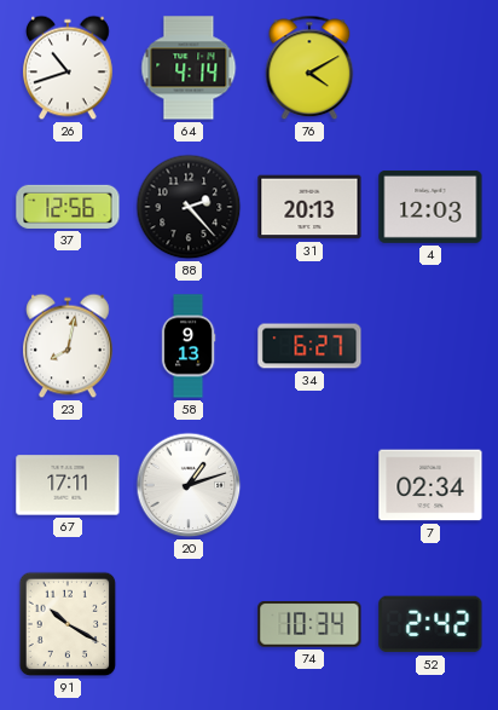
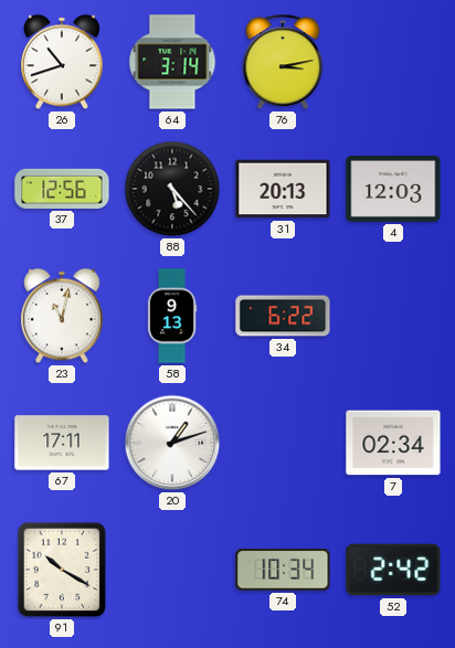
64: 4:14 -> 3:14
76: 4:10 -> 3:13
88: 2:23 -> 5:23
23: 8:02 -> 11:02
34: 6:27 -> 6:22
